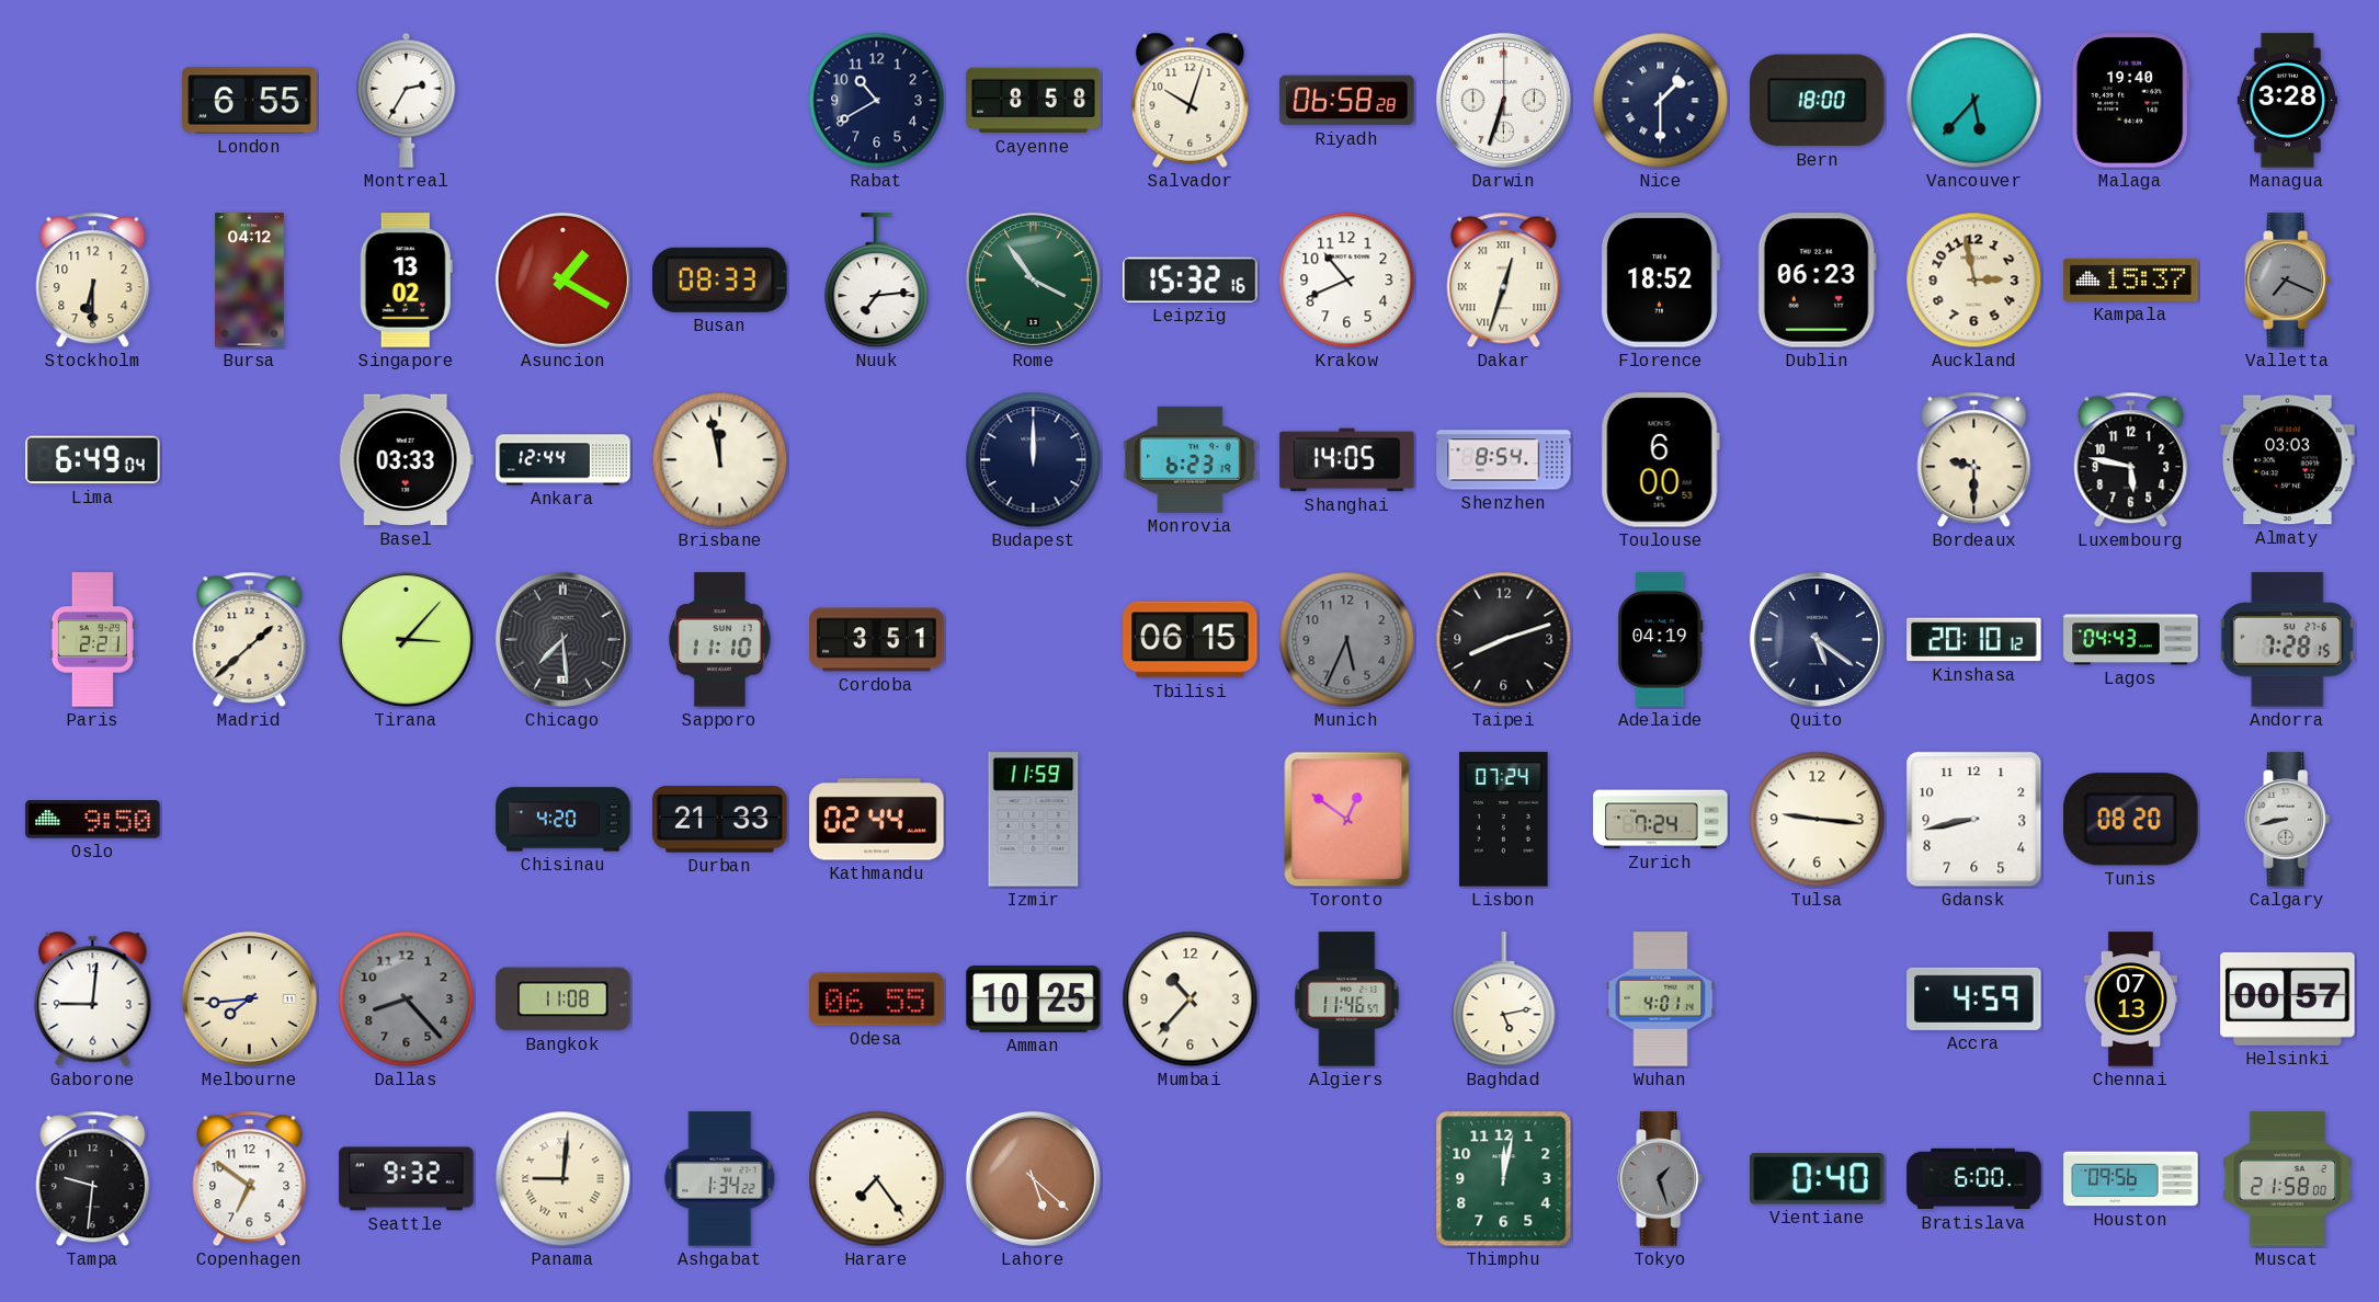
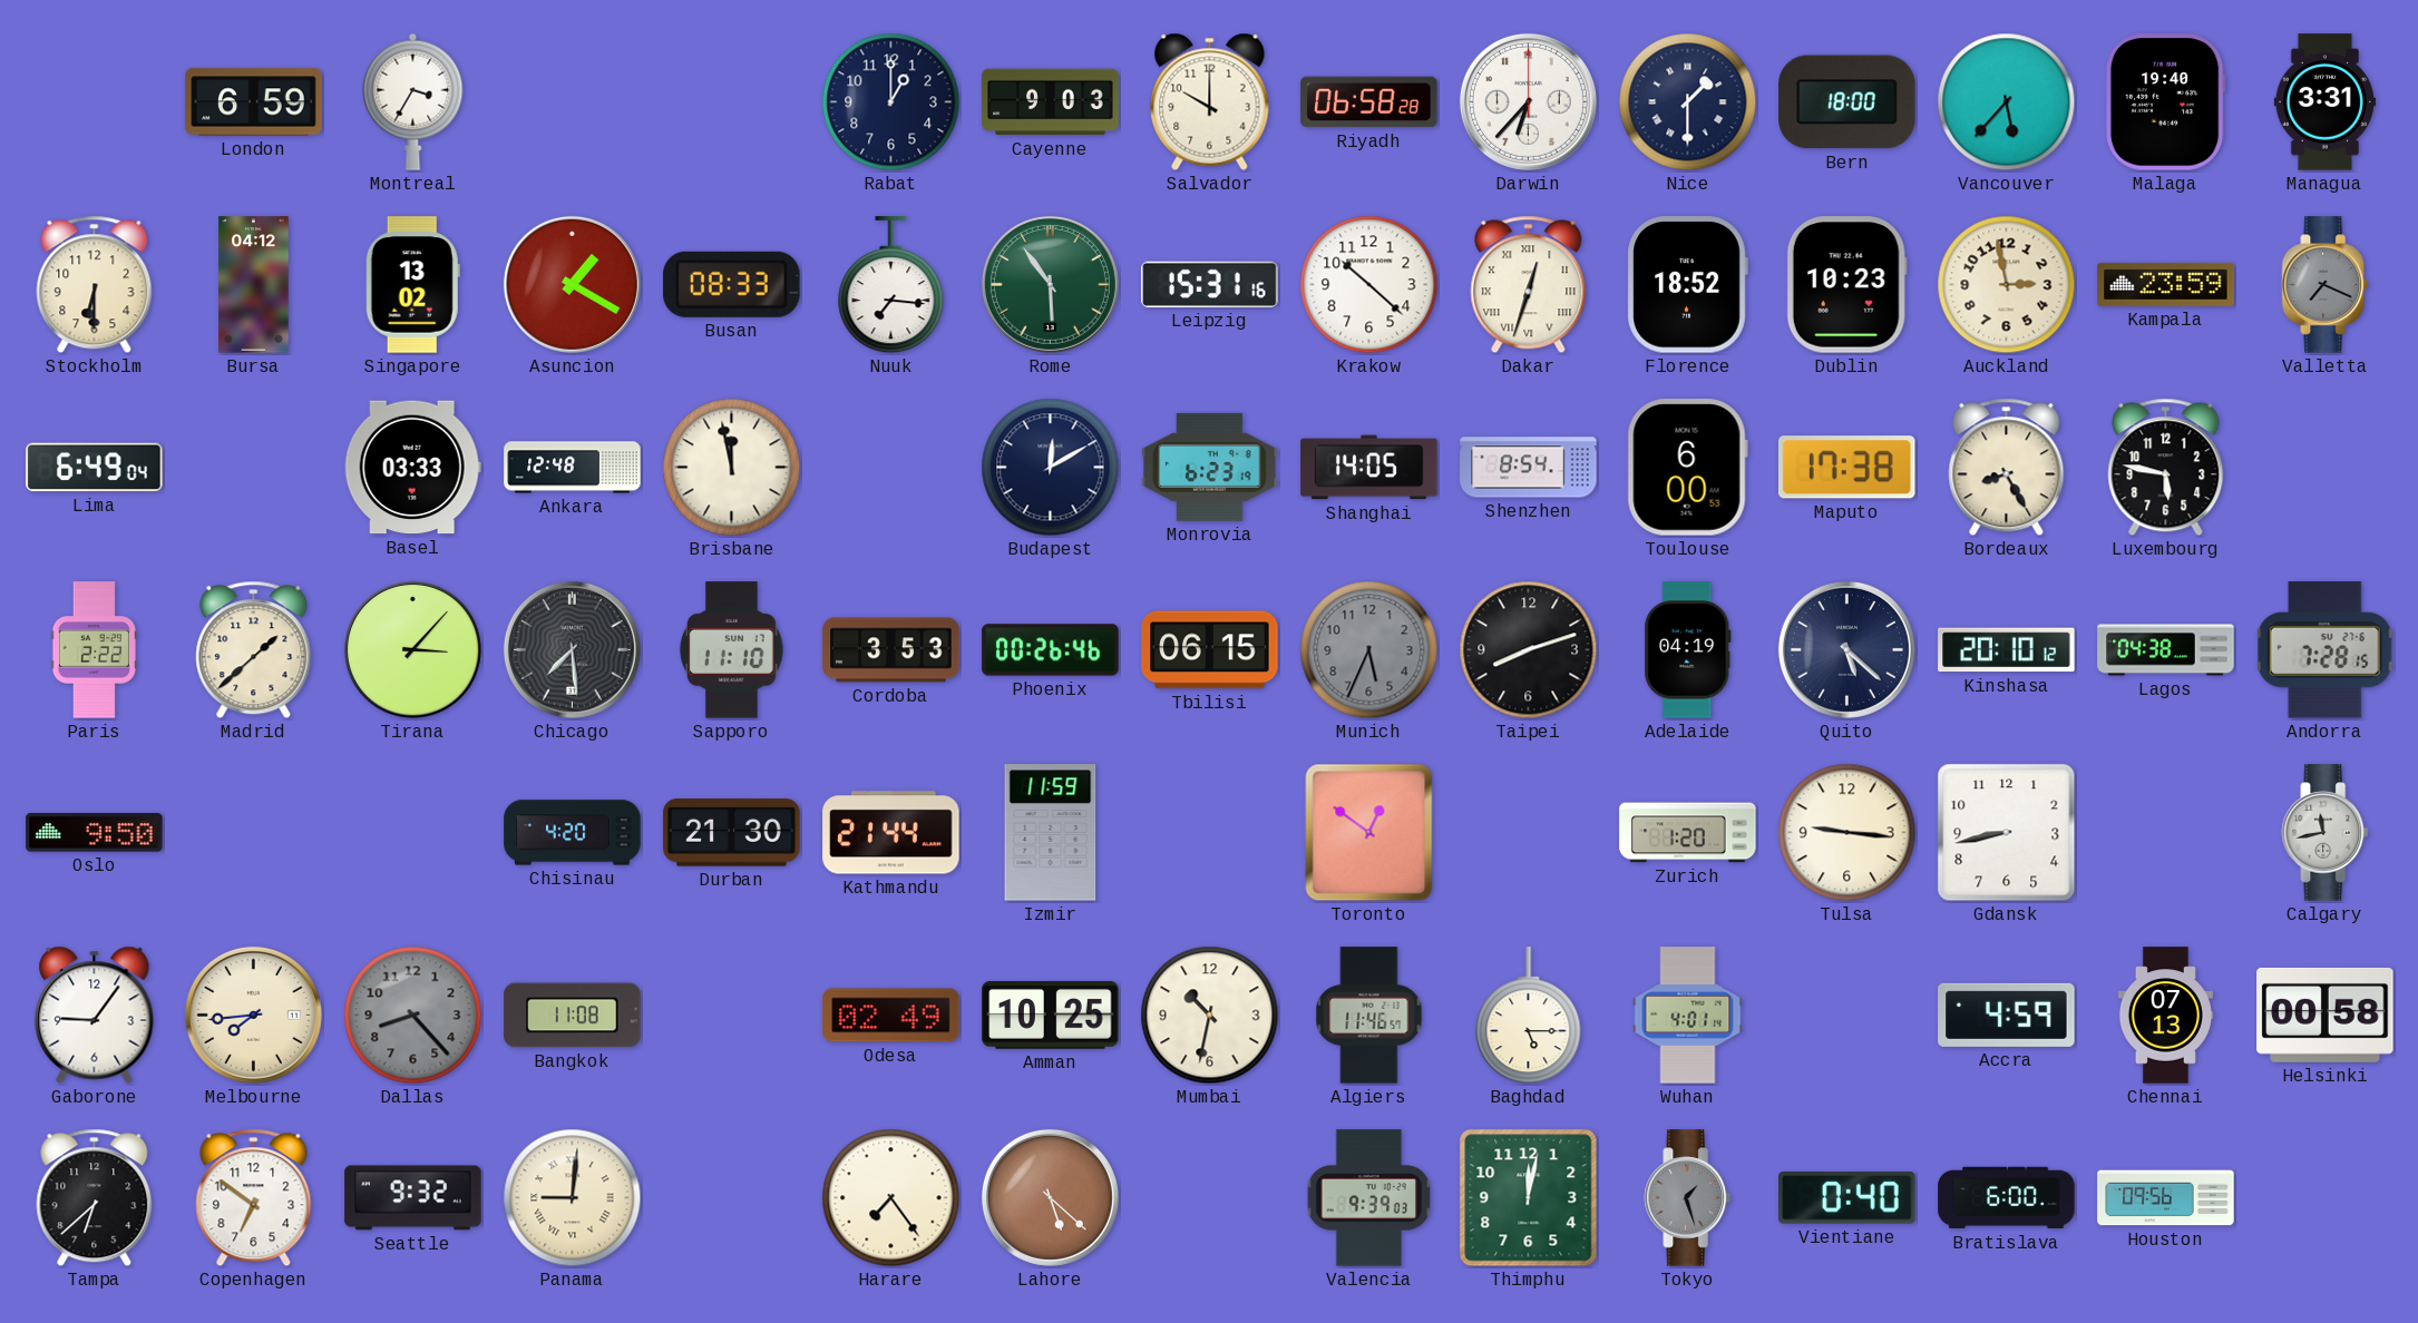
London: 6:55 -> 6:59
Montreal: 2:35 -> 3:35
Rabat: 10:40 -> 1:00
Cayenne: 8:58 -> 9:03
Salvador: 10:03 -> 10:00
Darwin: 6:33 -> 6:37
Managua: 3:28 -> 3:31
Nuuk: 7:14 -> 7:16
Rome: 3:54 -> 5:54
Leipzig: 15:32 -> 15:31
Krakow: 10:41 -> 10:22
Dublin: 06:23 -> 10:23
Kampala: 15:37 -> 23:59
Ankara: 12:44 -> 12:48
Budapest: 12:00 -> 12:10
Maputo: none -> 17:38
Bordeaux: 9:30 -> 8:25
Almaty: 03:03 -> none
Paris: 2:21 -> 2:22
Cordoba: 3:51 -> 3:53
Phoenix: none -> 00:26
Quito: 5:21 -> 5:22
Lagos: 04:43 -> 04:38
Durban: 21:33 -> 21:30
Kathmandu: 02:44 -> 21:44
Lisbon: 07:24 -> none
Zurich: 7:24 -> 1:20
Tunis: 08:20 -> none
Calgary: 8:43 -> 11:43
Gaborone: 9:01 -> 9:06
Odesa: 06:55 -> 02:49
Mumbai: 10:37 -> 10:32
Baghdad: 5:13 -> 5:15
Helsinki: 00:57 -> 00:58
Tampa: 9:31 -> 6:38
Ashgabat: 1:34 -> none
Valencia: none -> 9:39
Muscat: 21:58 -> none
